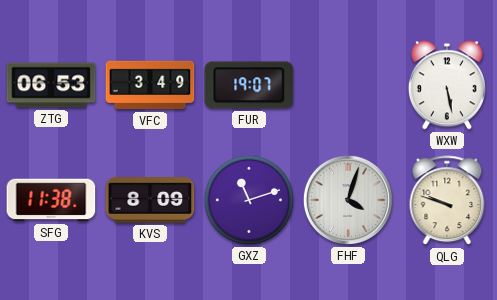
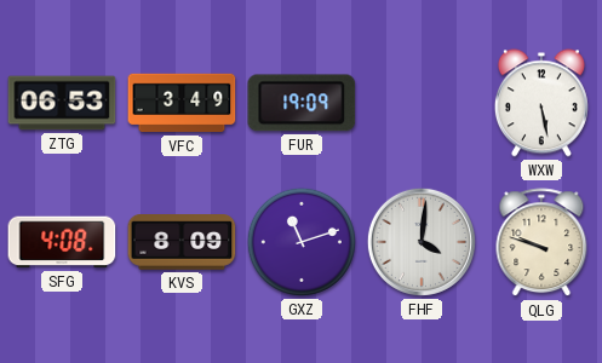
FUR: 19:07 -> 19:09
SFG: 11:38 -> 4:08
FHF: 4:03 -> 4:01
